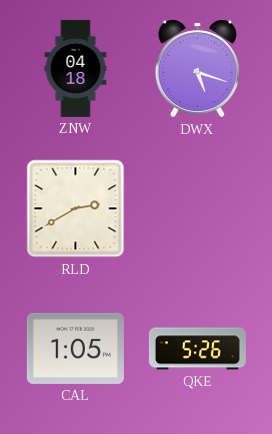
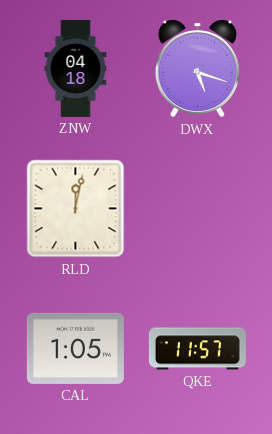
RLD: 2:40 -> 12:02
QKE: 5:26 -> 11:57
